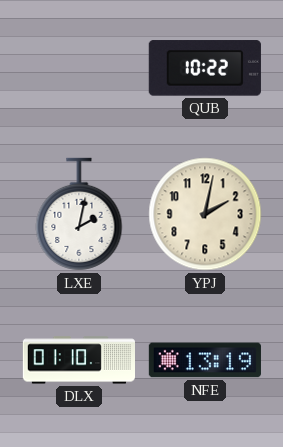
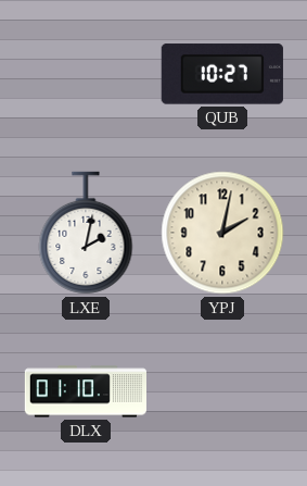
QUB: 10:22 -> 10:27
NFE: 13:19 -> none
